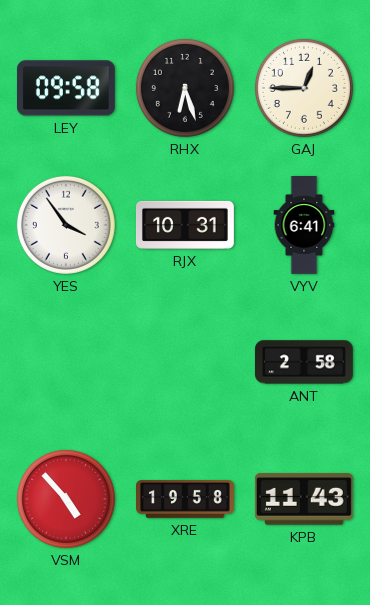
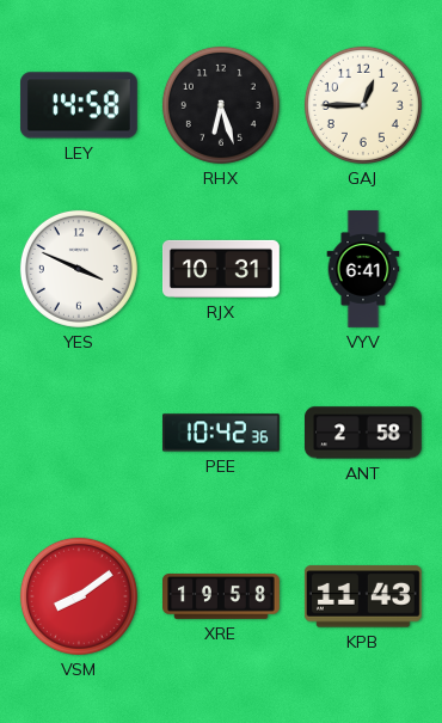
LEY: 09:58 -> 14:58
YES: 3:54 -> 3:49
PEE: none -> 10:42
VSM: 4:53 -> 8:09
